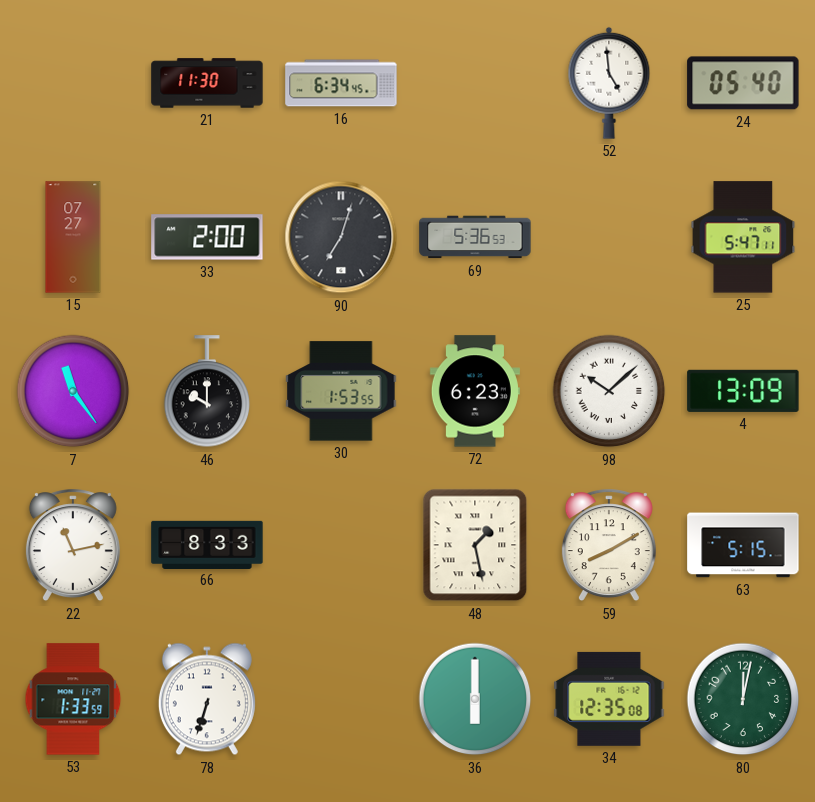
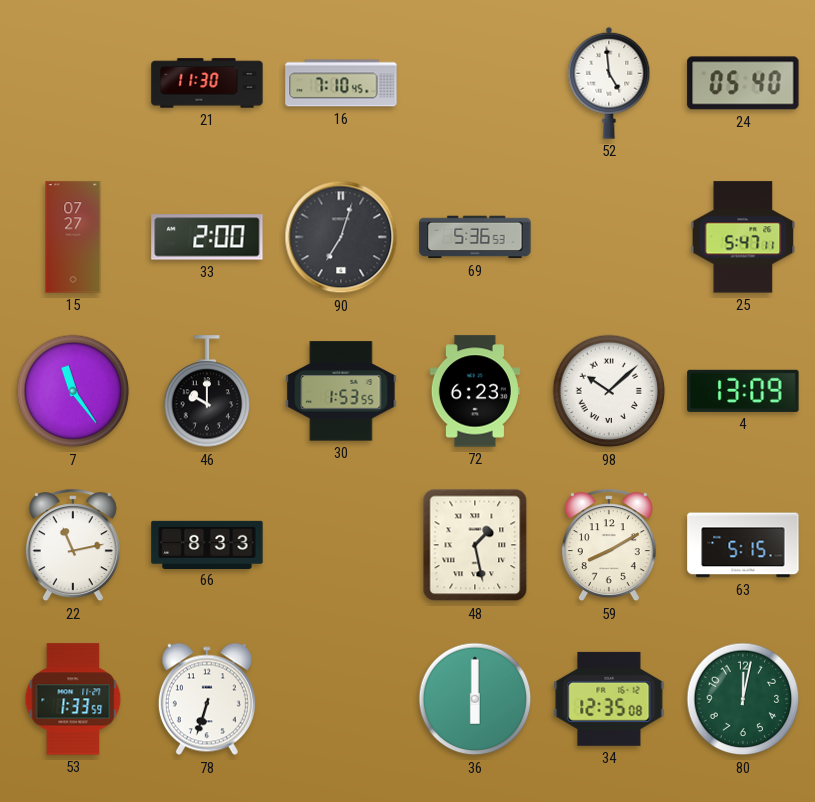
16: 6:34 -> 7:10
